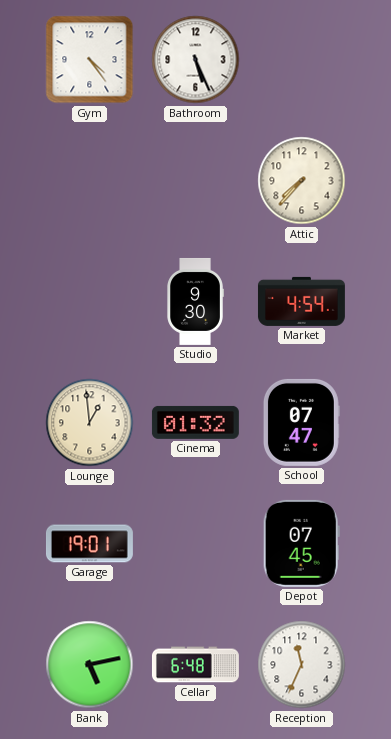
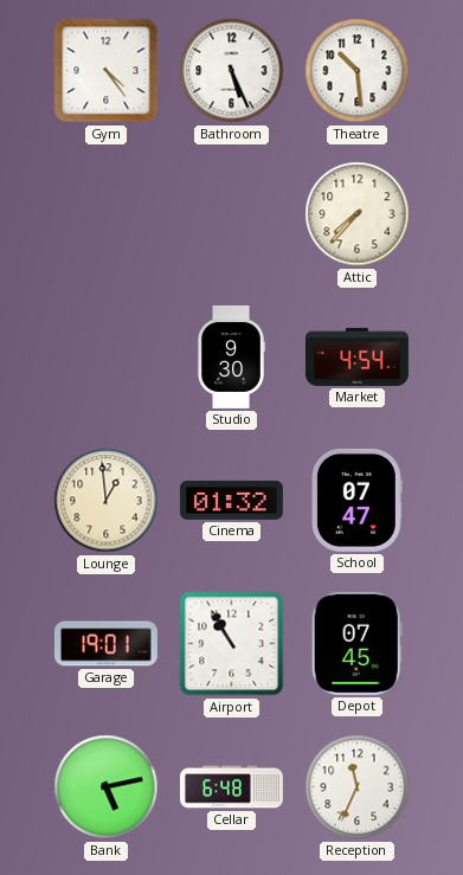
Theatre: none -> 10:29
Airport: none -> 10:55
